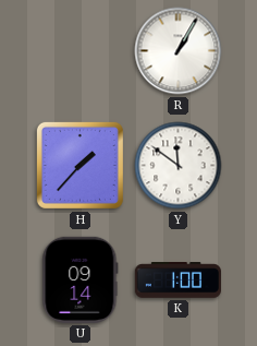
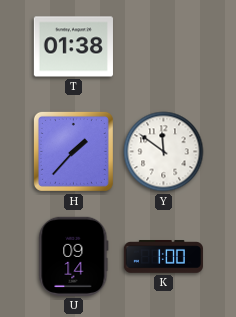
T: none -> 01:38
R: 1:05 -> none
